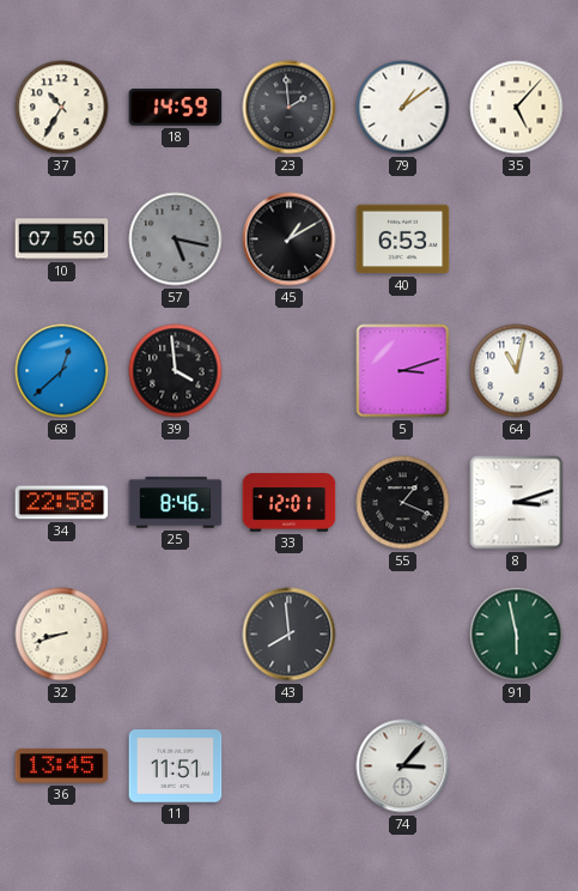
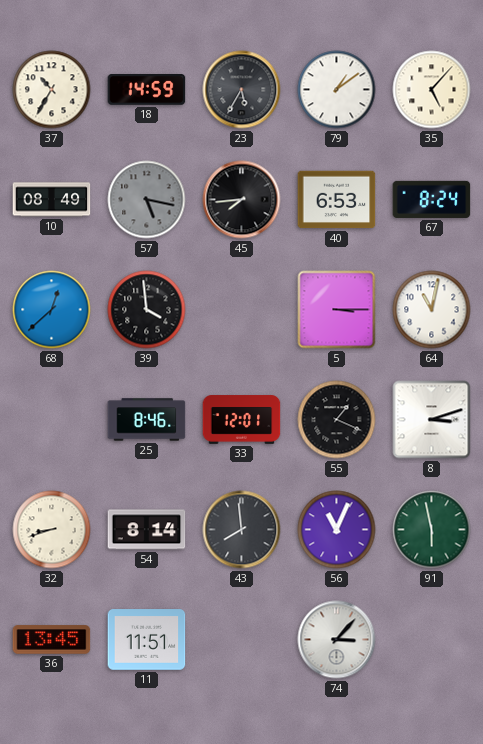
23: 1:59 -> 5:35
10: 07:50 -> 08:49
45: 1:10 -> 7:44
67: none -> 8:24
5: 3:12 -> 3:15
34: 22:58 -> none
54: none -> 8:14
56: none -> 11:04
